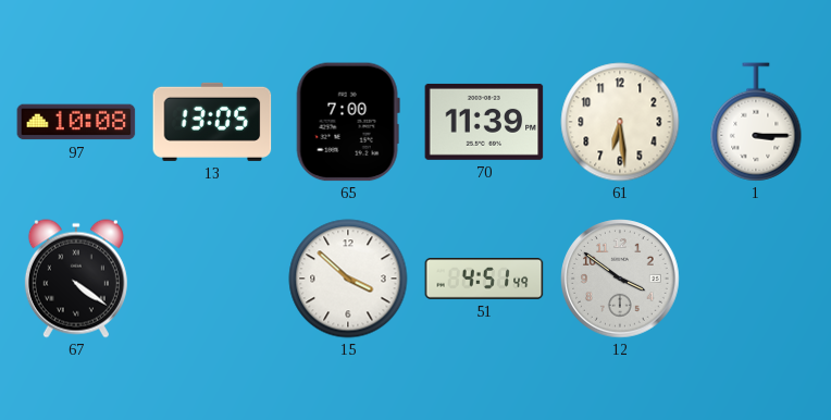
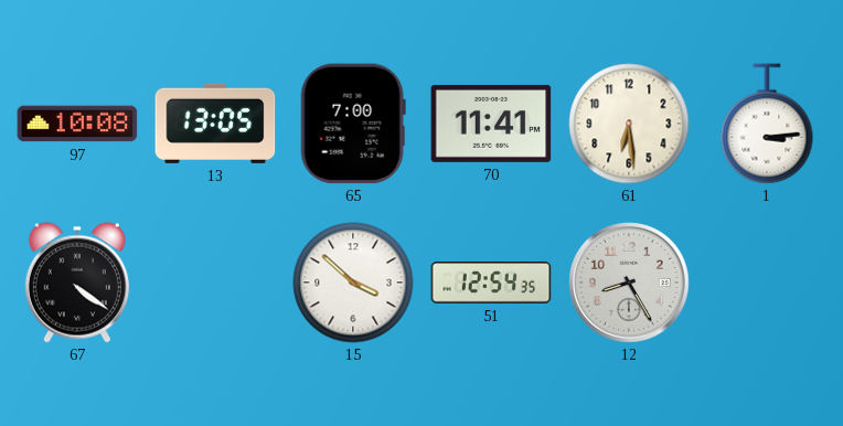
70: 11:39 -> 11:41
1: 3:15 -> 3:14
51: 4:51 -> 12:54
12: 3:51 -> 8:25
